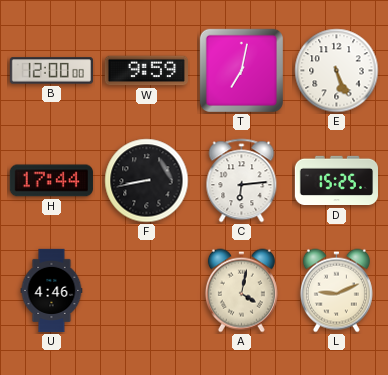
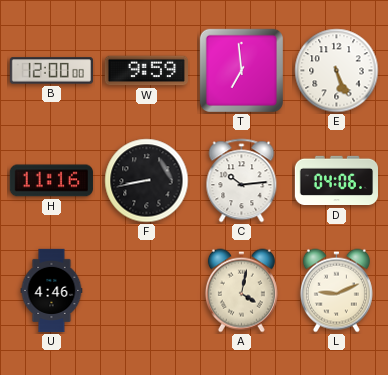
T: 7:02 -> 6:59
H: 17:44 -> 11:16
C: 6:14 -> 10:14
D: 15:25 -> 04:06
